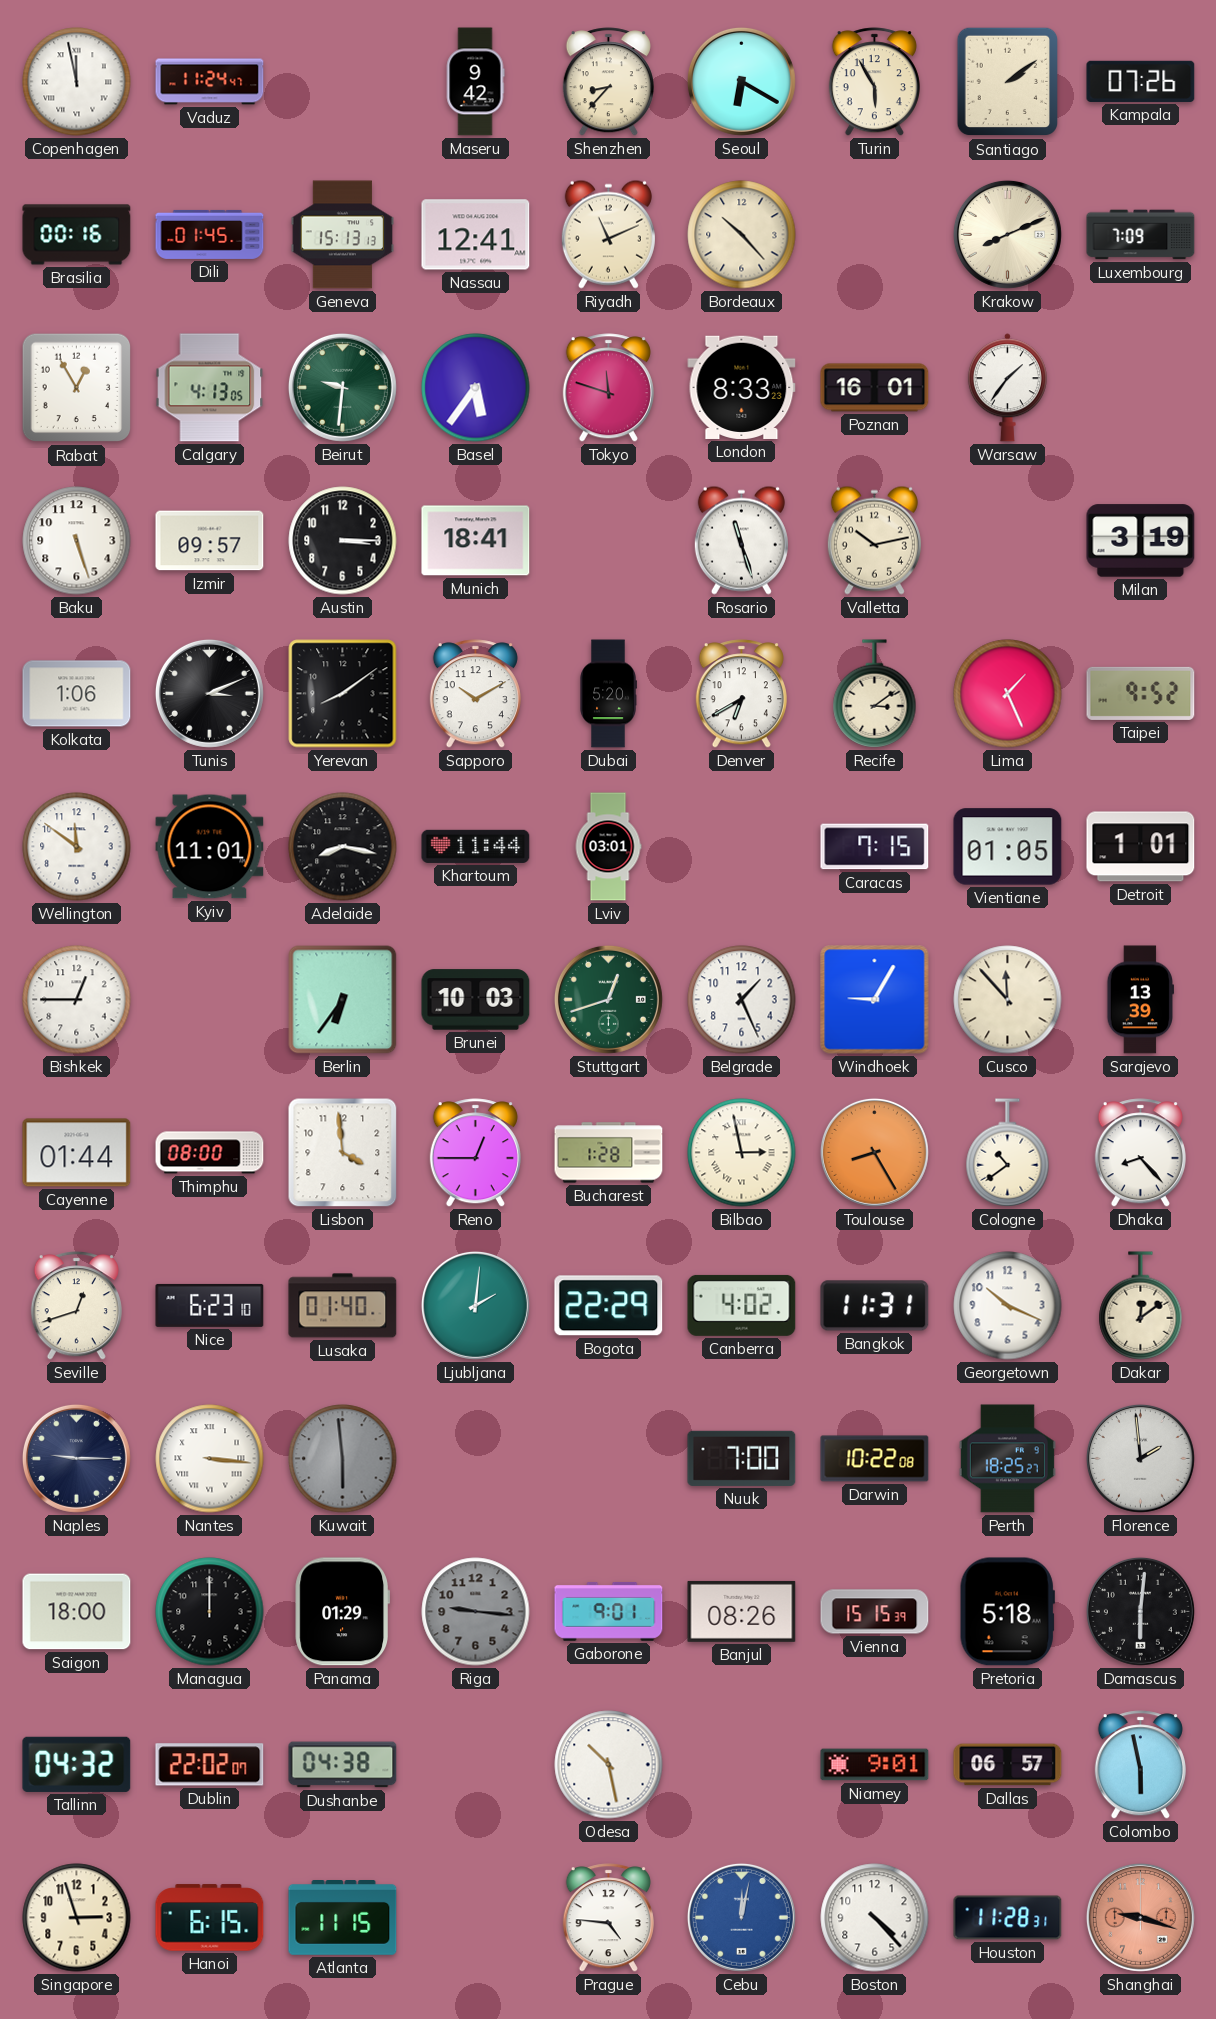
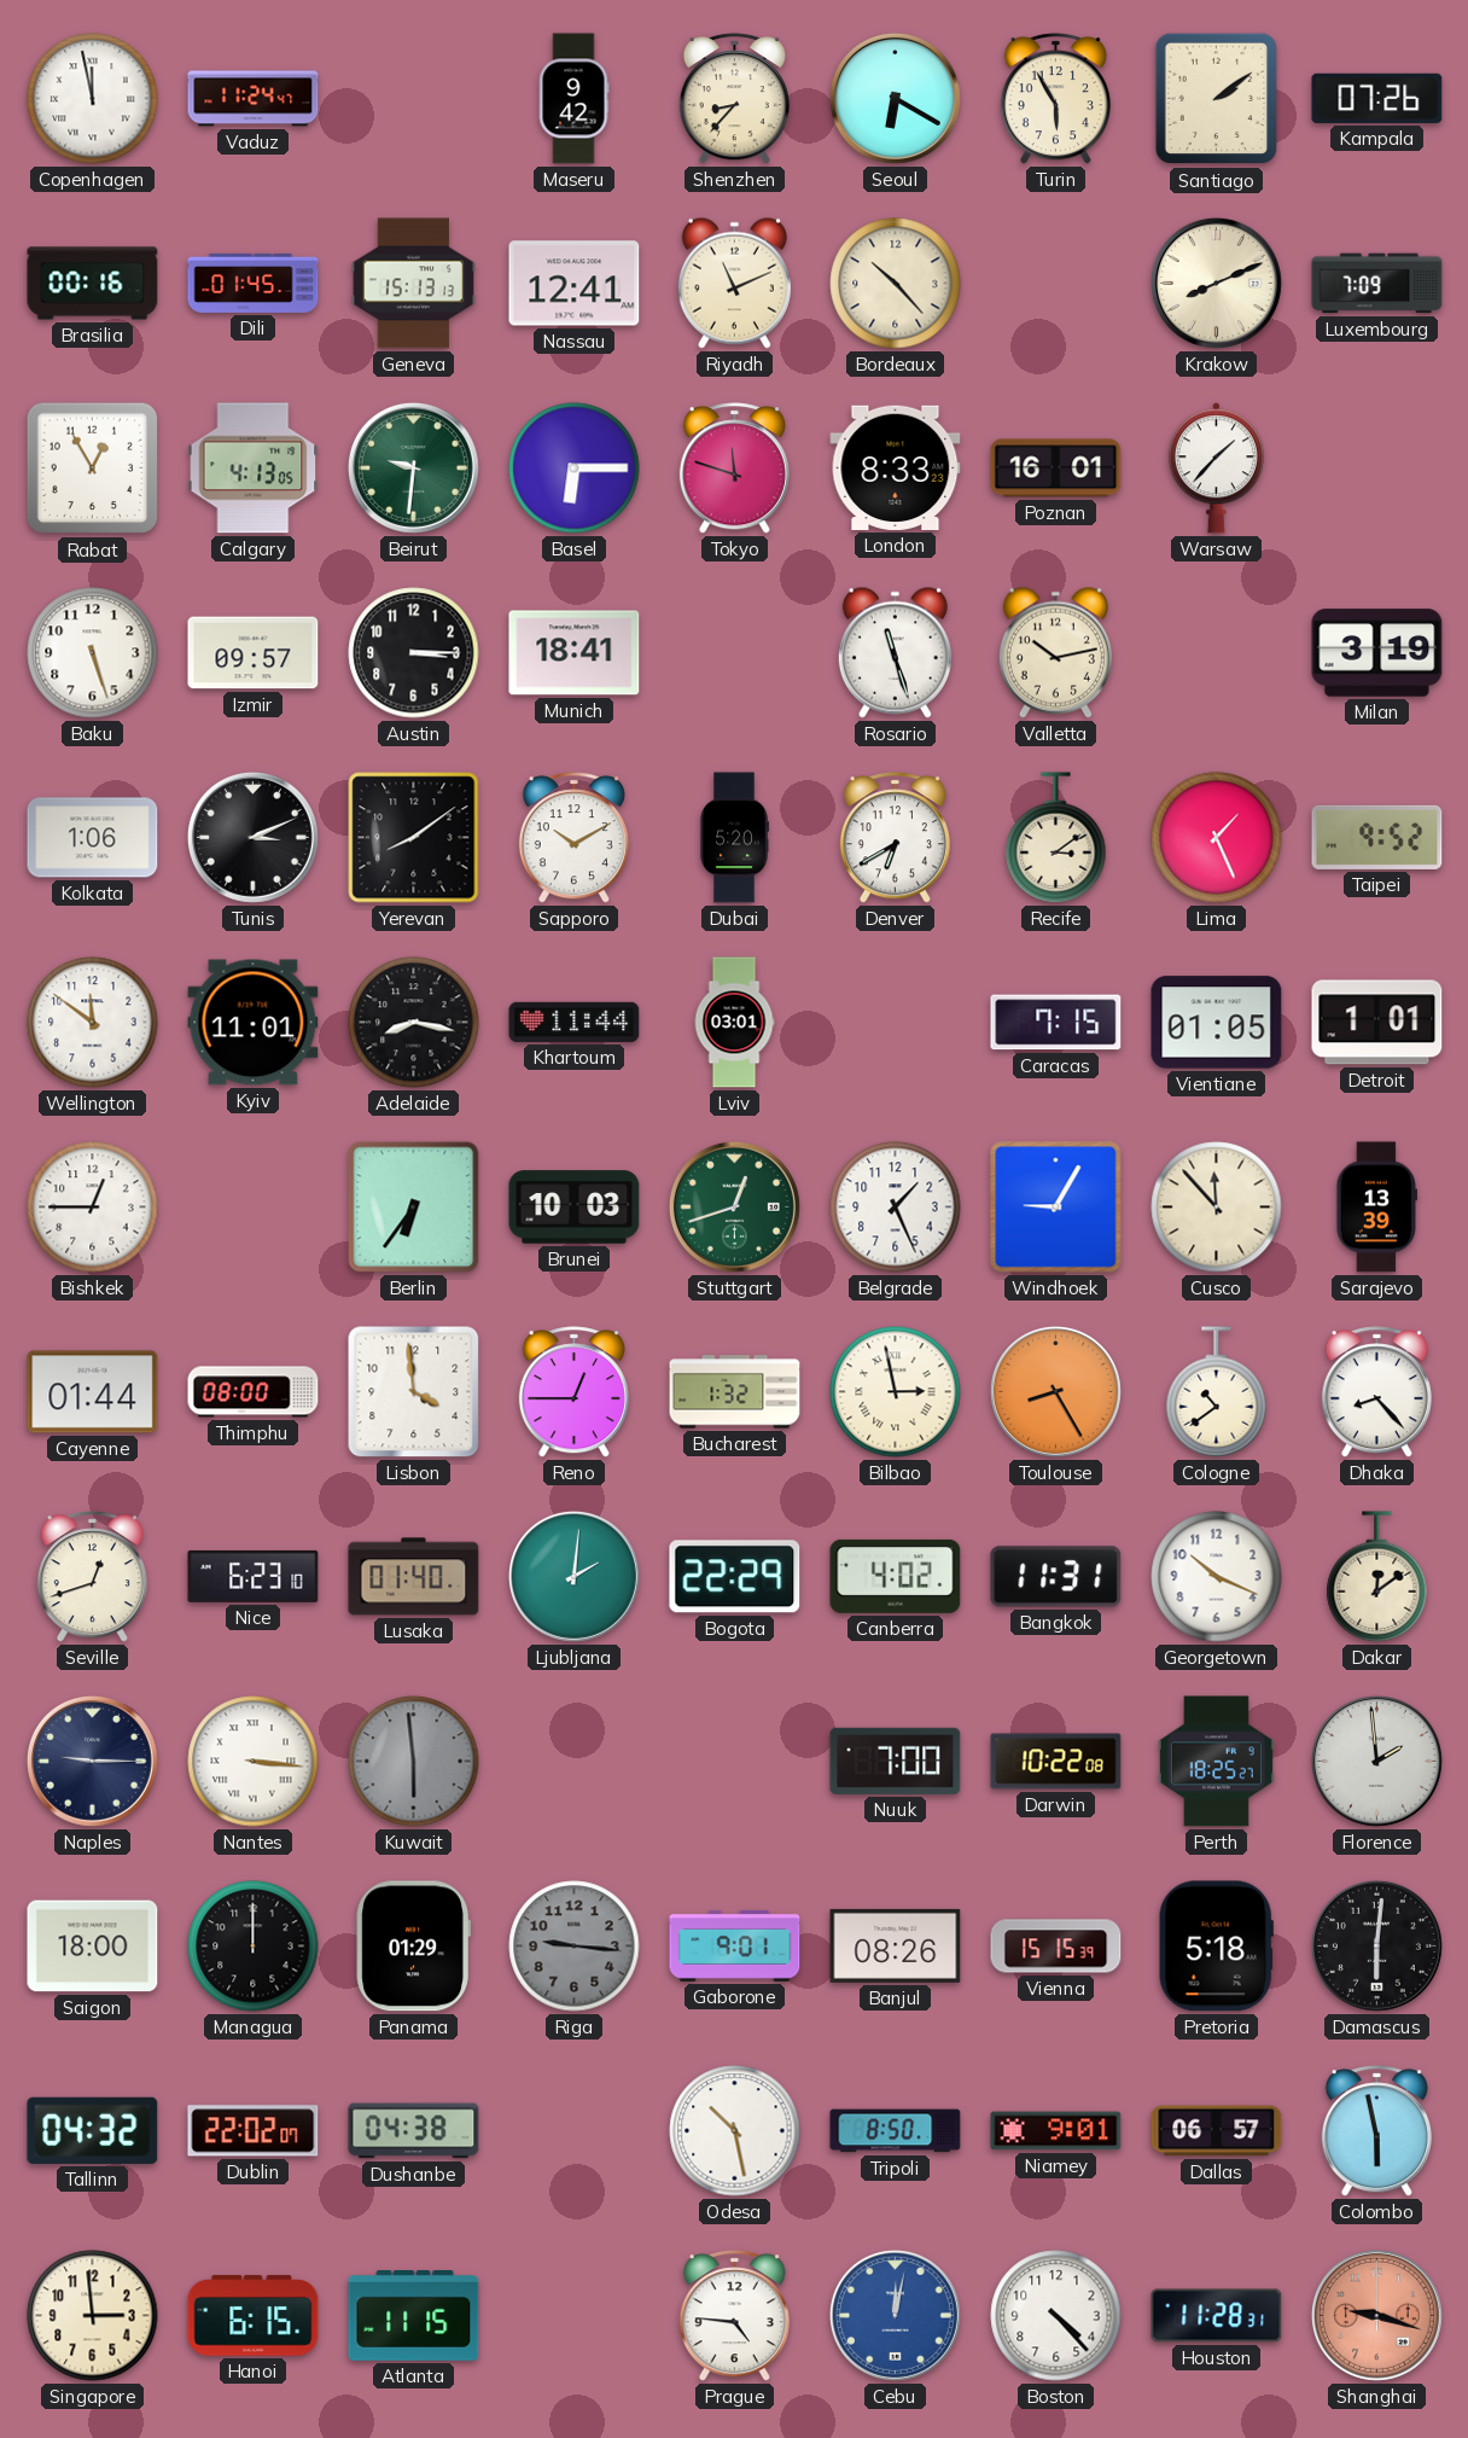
Basel: 5:36 -> 6:15
Warsaw: 1:36 -> 1:37
Bucharest: 1:28 -> 1:32
Tripoli: none -> 8:50
Singapore: 2:57 -> 2:59
